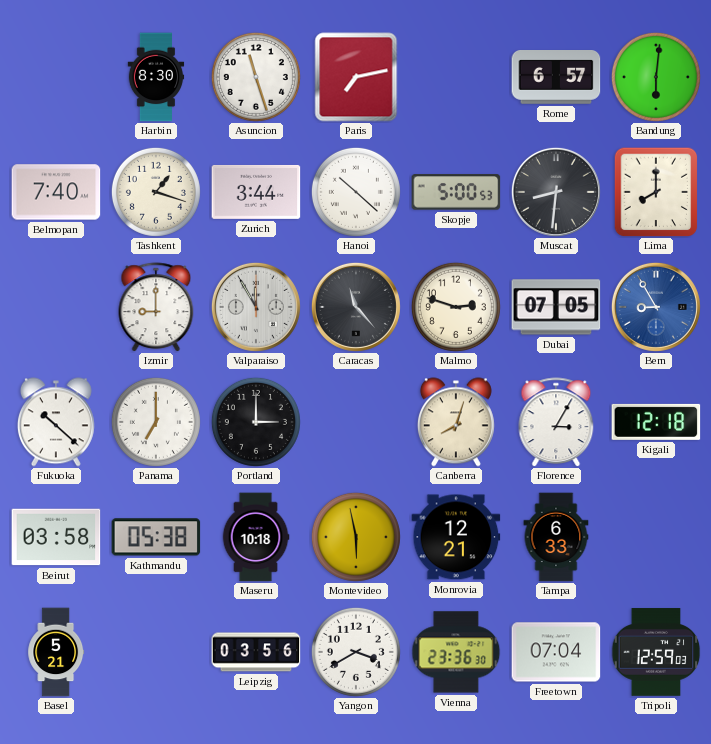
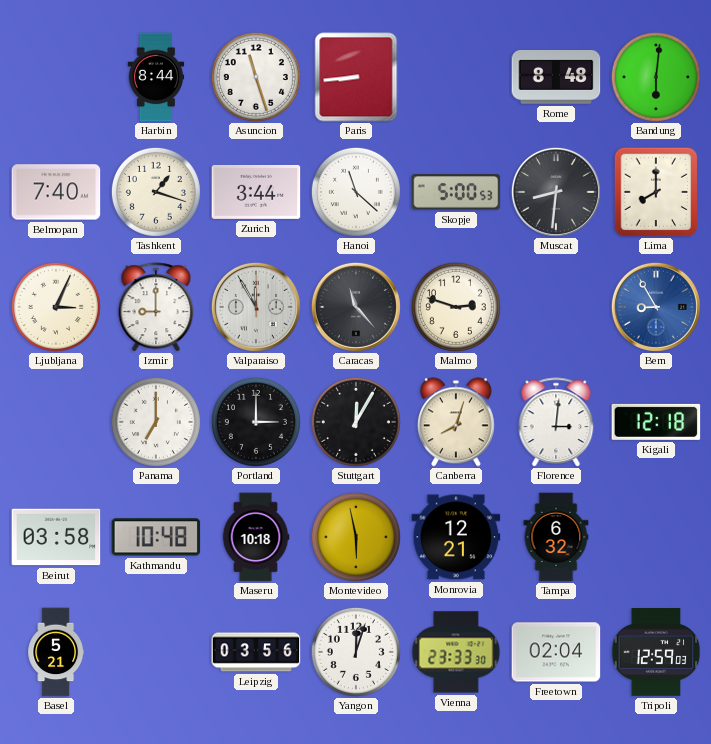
Harbin: 8:30 -> 8:44
Paris: 7:13 -> 8:44
Rome: 6:57 -> 8:48
Hanoi: 10:22 -> 11:22
Ljubljana: none -> 3:04
Dubai: 07:05 -> none
Fukuoka: 10:22 -> none
Stuttgart: none -> 12:05
Florence: 3:05 -> 3:01
Kathmandu: 05:38 -> 10:48
Tampa: 6:33 -> 6:32
Yangon: 3:40 -> 12:03
Vienna: 23:36 -> 23:33
Freetown: 07:04 -> 02:04
